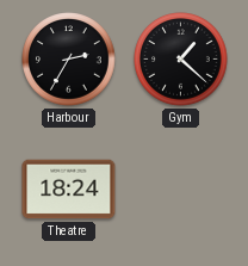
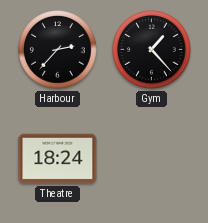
Harbour: 2:35 -> 2:37
Gym: 1:22 -> 1:23
